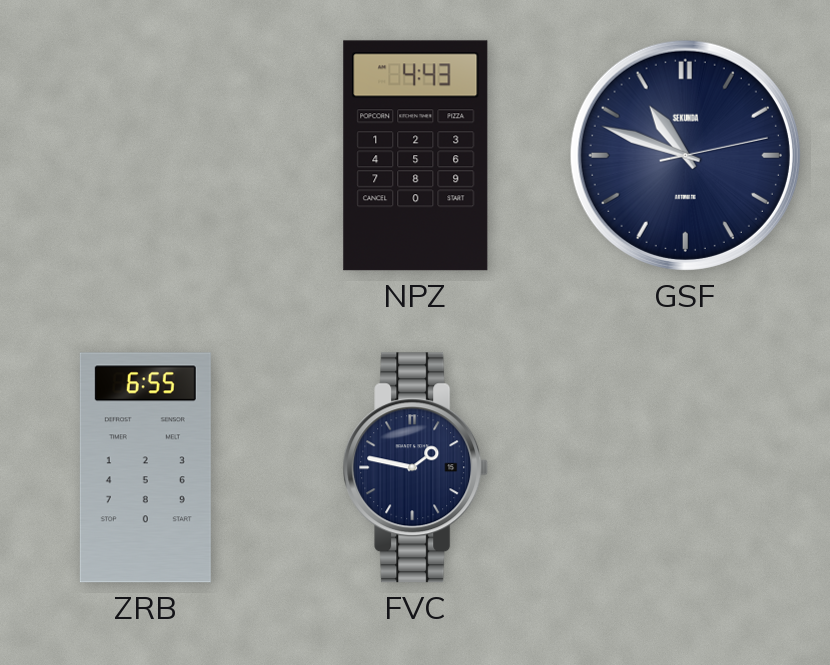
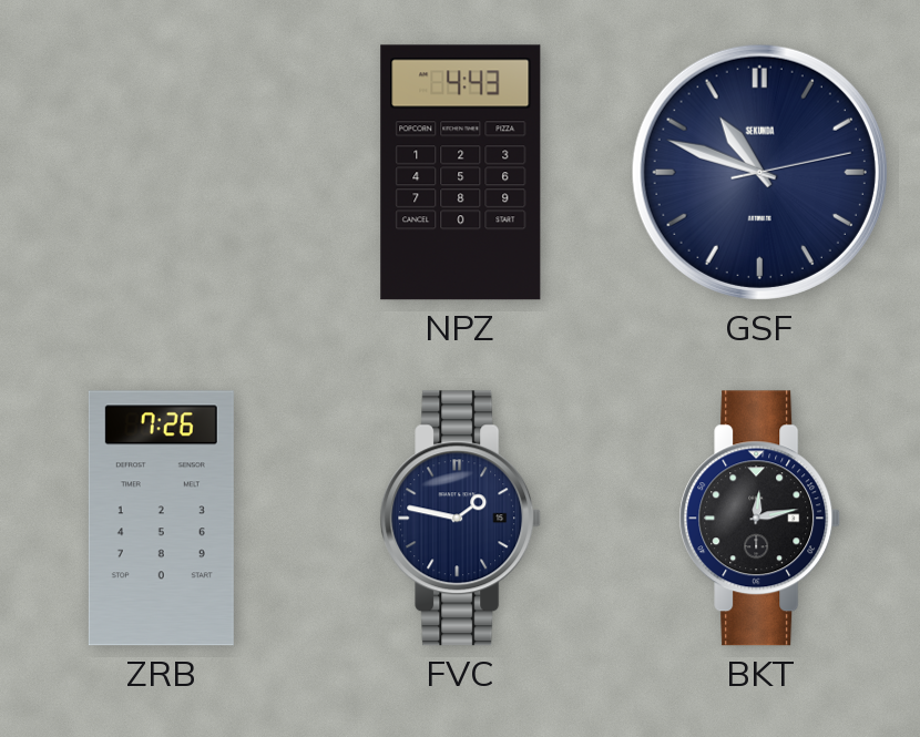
ZRB: 6:55 -> 7:26
BKT: none -> 12:13
